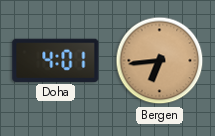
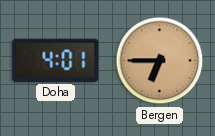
Bergen: 6:44 -> 6:45
